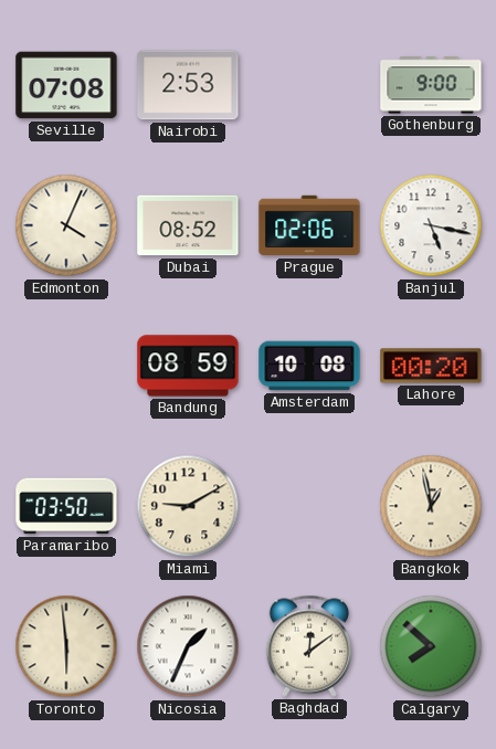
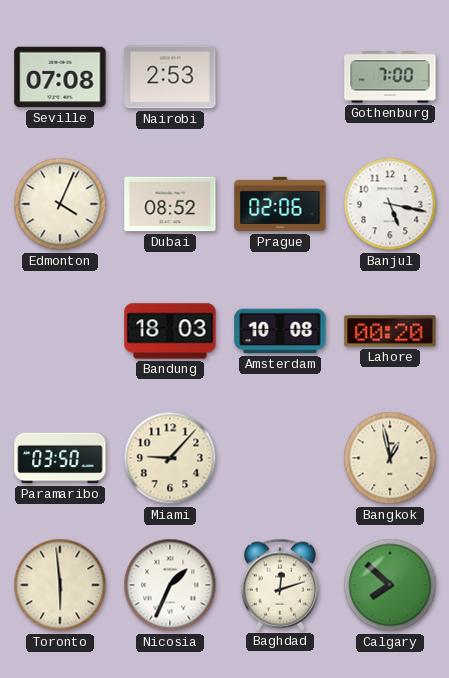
Gothenburg: 9:00 -> 7:00
Bandung: 08:59 -> 18:03
Miami: 9:10 -> 9:07
Baghdad: 12:09 -> 12:12
